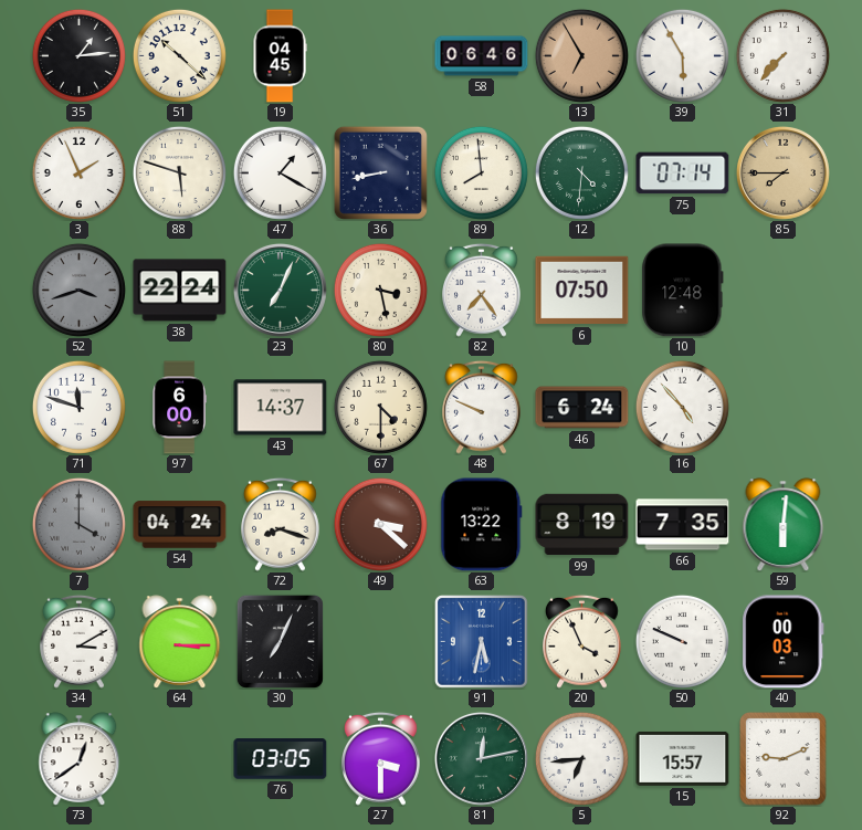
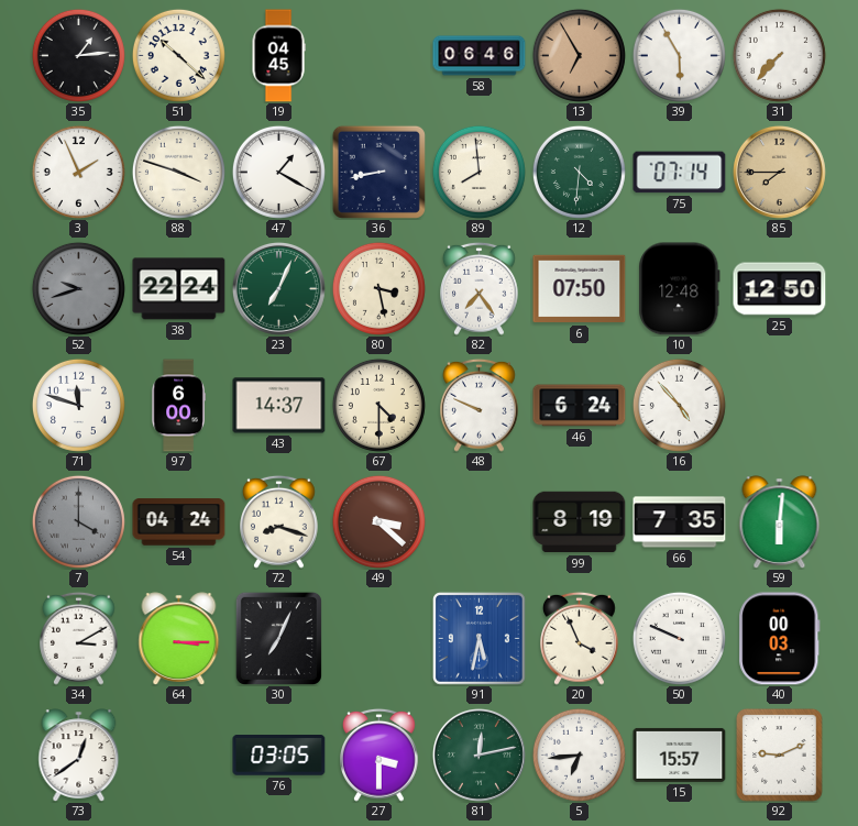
88: 5:48 -> 3:48
52: 3:42 -> 9:42
25: none -> 12:50
63: 13:22 -> none
